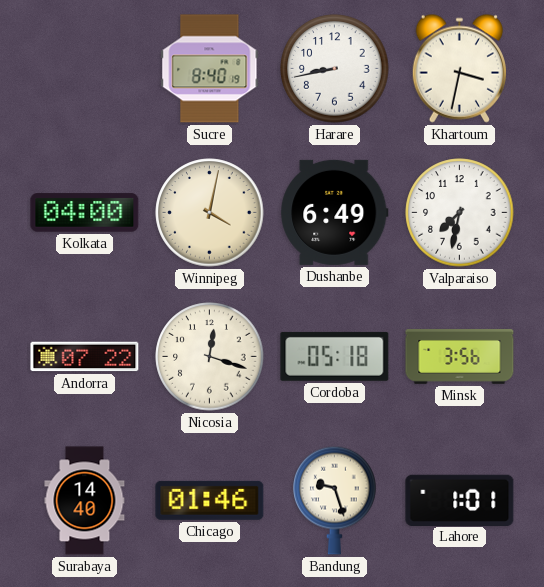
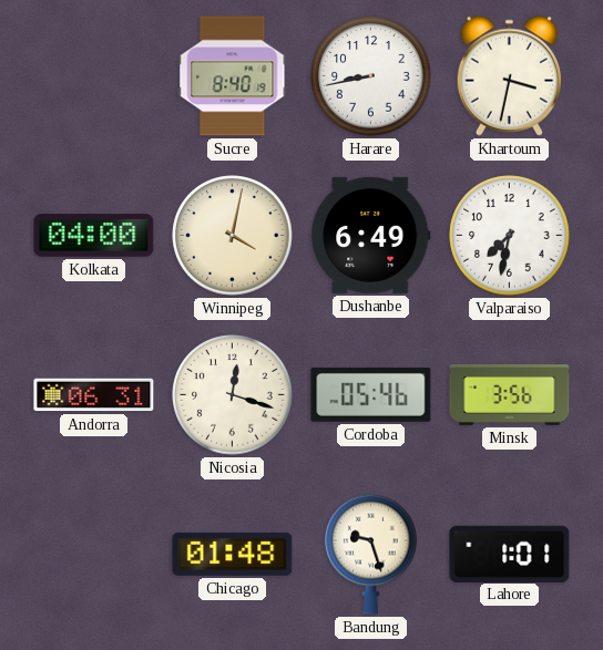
Andorra: 07:22 -> 06:31
Cordoba: 05:18 -> 05:46
Surabaya: 14:40 -> none
Chicago: 01:46 -> 01:48
